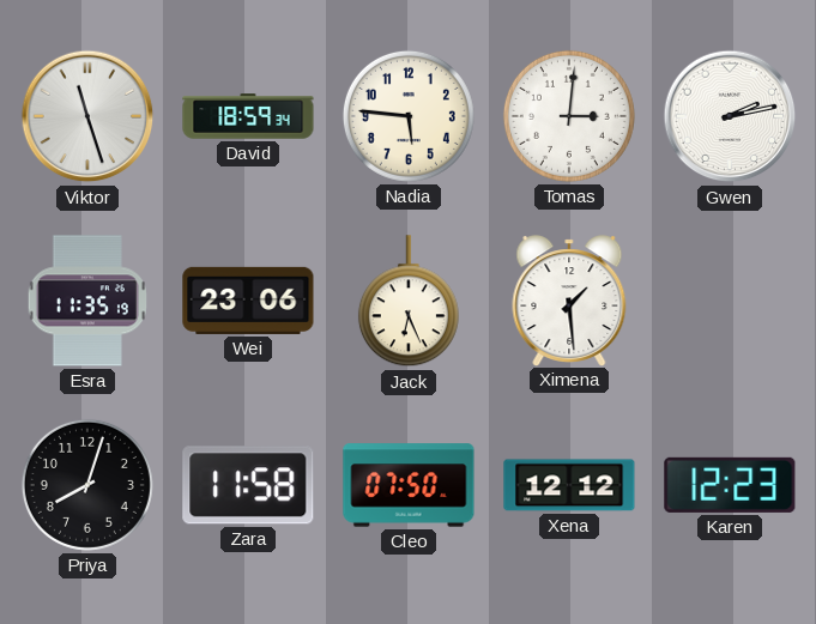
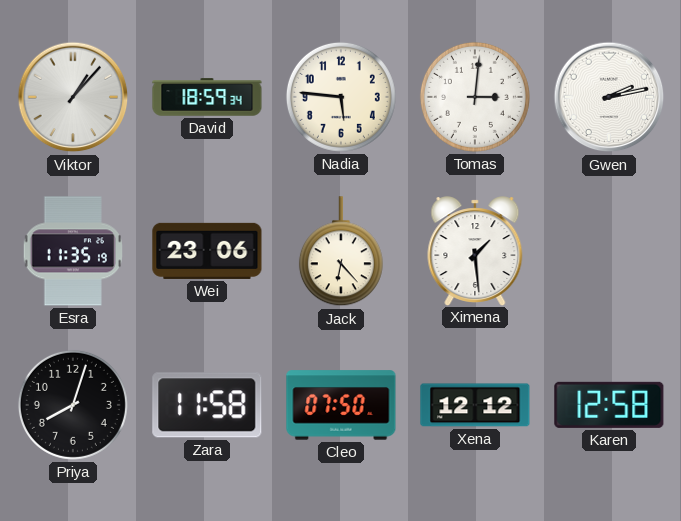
Viktor: 11:27 -> 1:07
Jack: 6:26 -> 6:23
Karen: 12:23 -> 12:58
